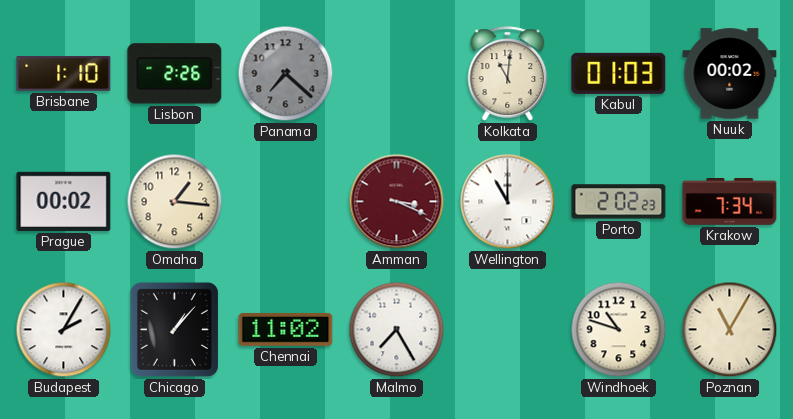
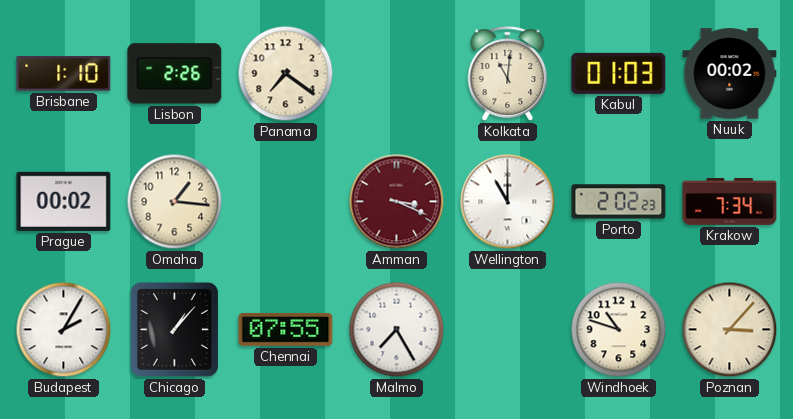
Panama: 7:22 -> 7:21
Panama dial: grey -> cream
Chennai: 11:02 -> 07:55
Poznan: 11:05 -> 3:07
